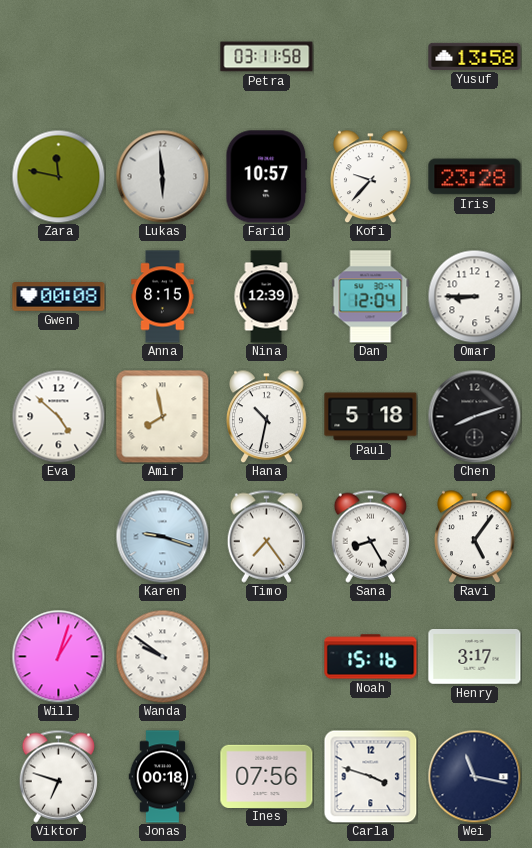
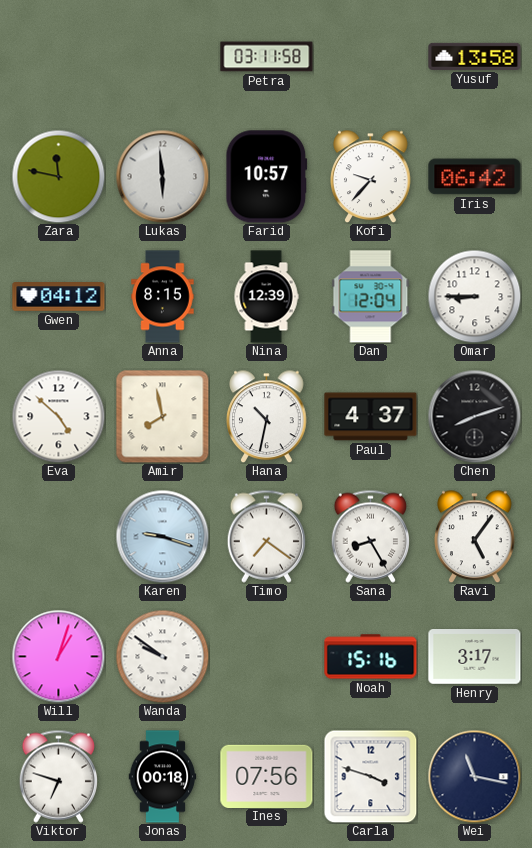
Iris: 23:28 -> 06:42
Gwen: 00:08 -> 04:12
Paul: 5:18 -> 4:37
Timo: 7:24 -> 7:21
